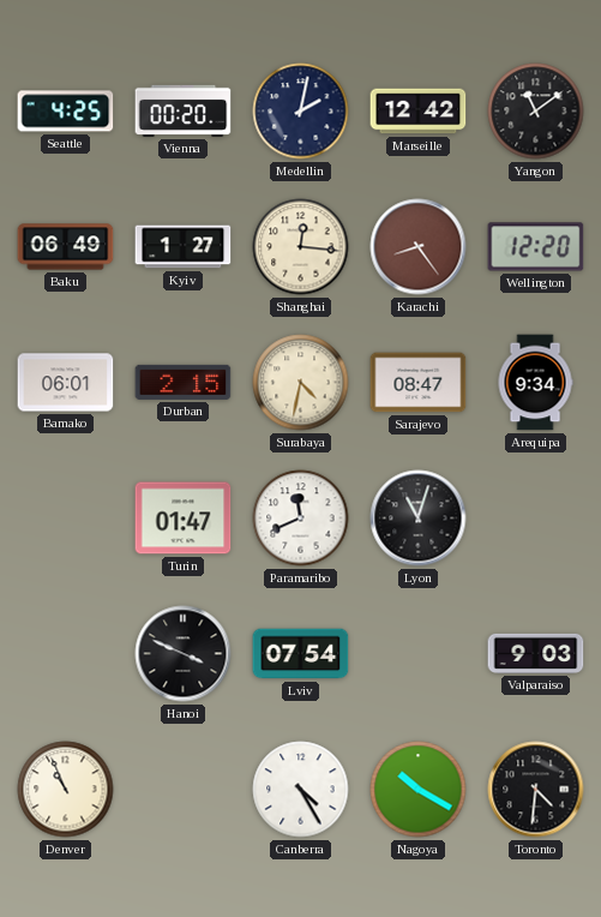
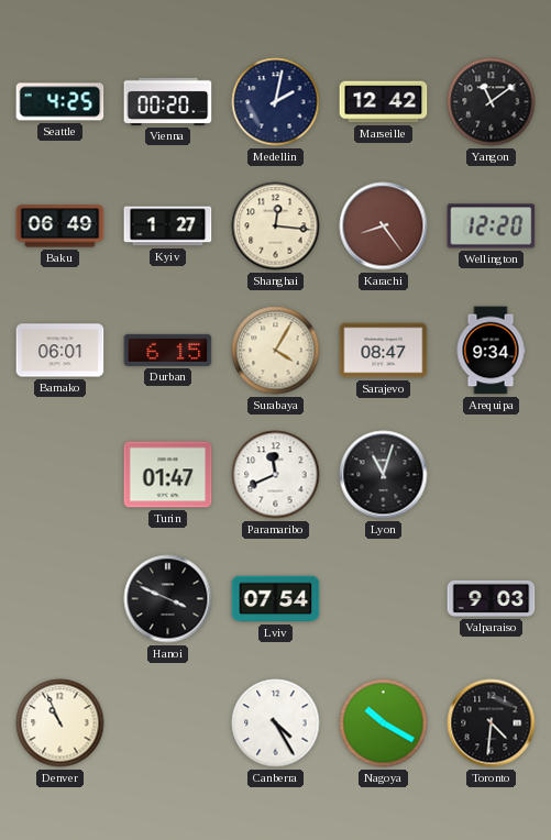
Durban: 2:15 -> 6:15
Surabaya: 4:32 -> 4:05
